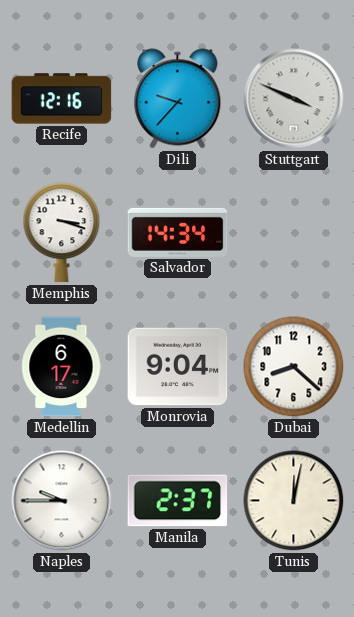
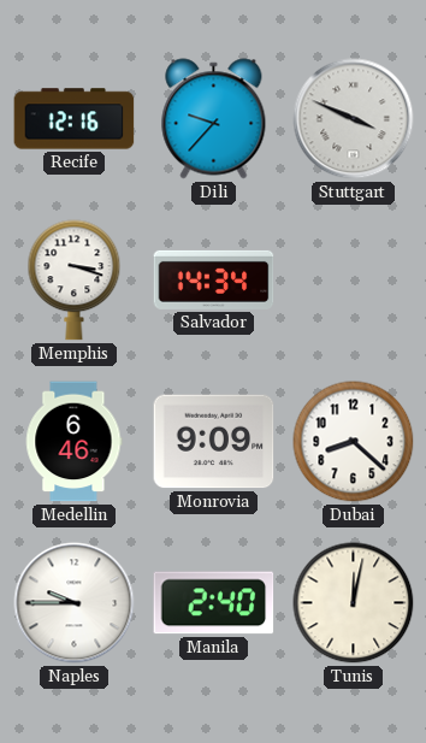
Medellin: 6:17 -> 6:46
Monrovia: 9:04 -> 9:09
Manila: 2:37 -> 2:40
